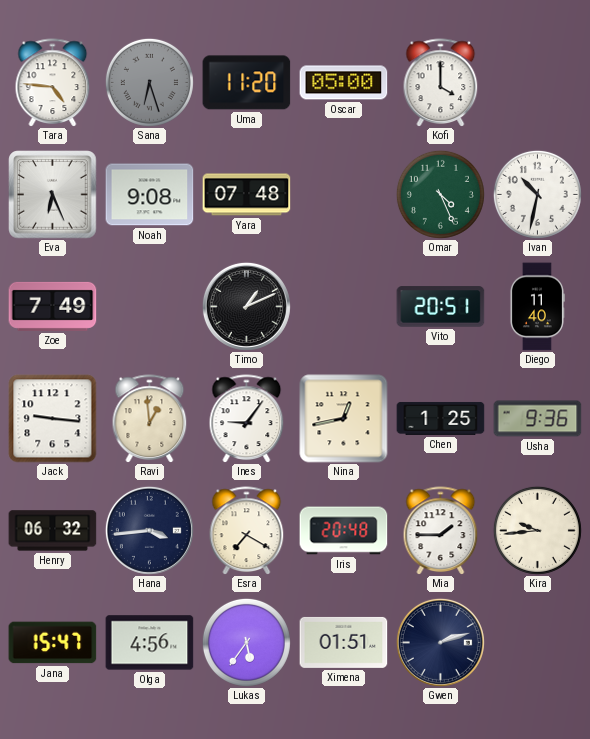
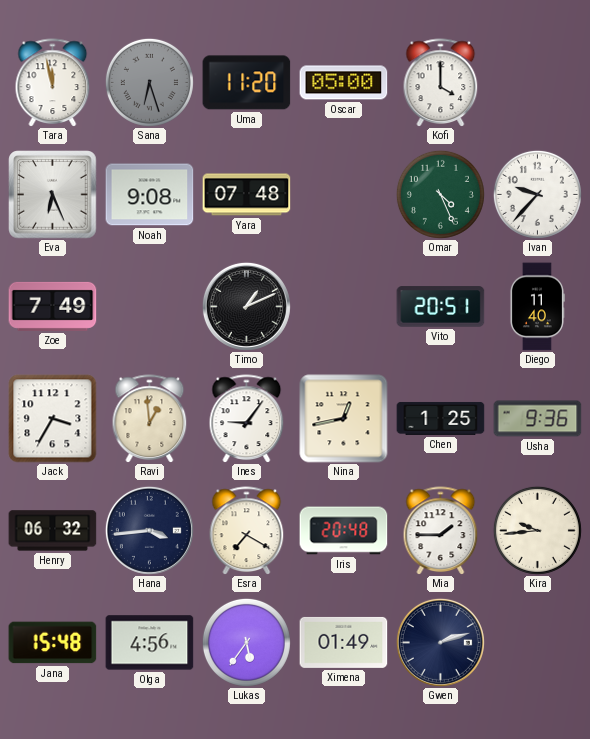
Tara: 4:46 -> 11:58
Ivan: 10:32 -> 9:37
Jack: 9:16 -> 3:35
Jana: 15:47 -> 15:48
Ximena: 01:51 -> 01:49
